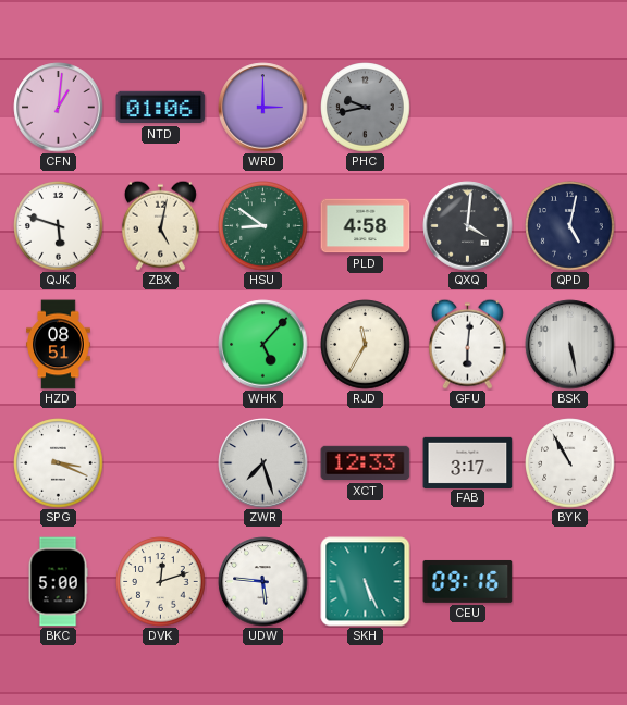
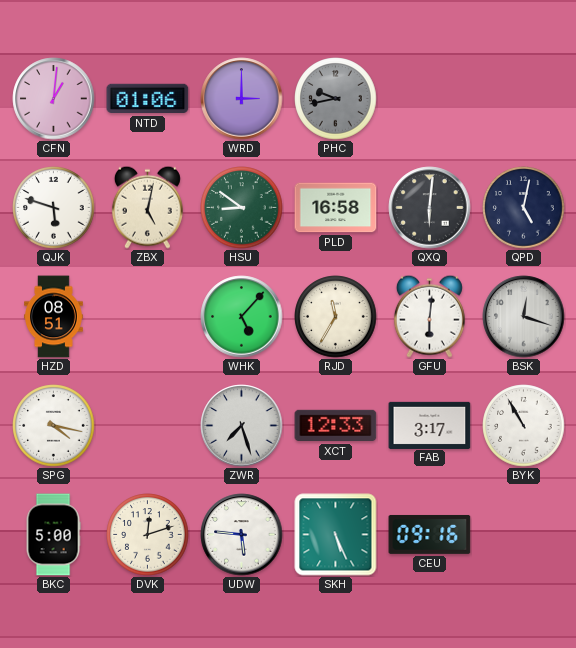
PLD: 4:58 -> 16:58
QXQ: 4:01 -> 6:01
BSK: 5:28 -> 12:18
SPG: 3:19 -> 4:17
